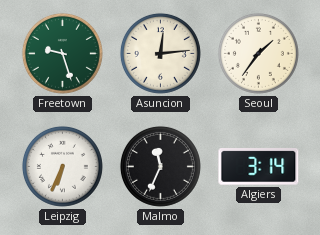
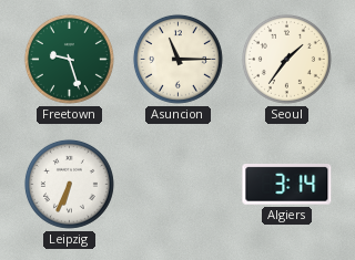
Asuncion: 12:14 -> 11:15
Malmo: 11:34 -> none
